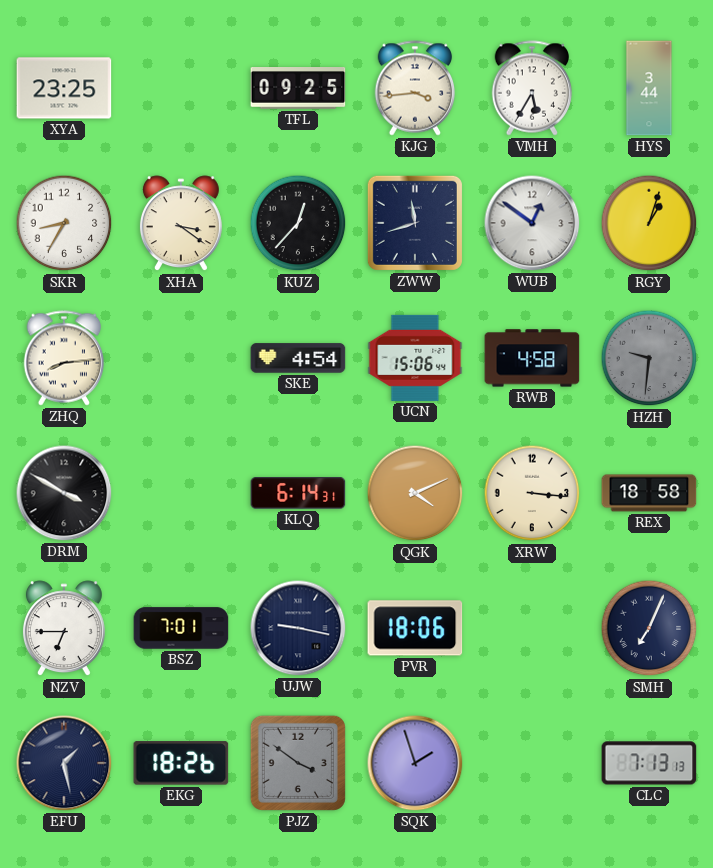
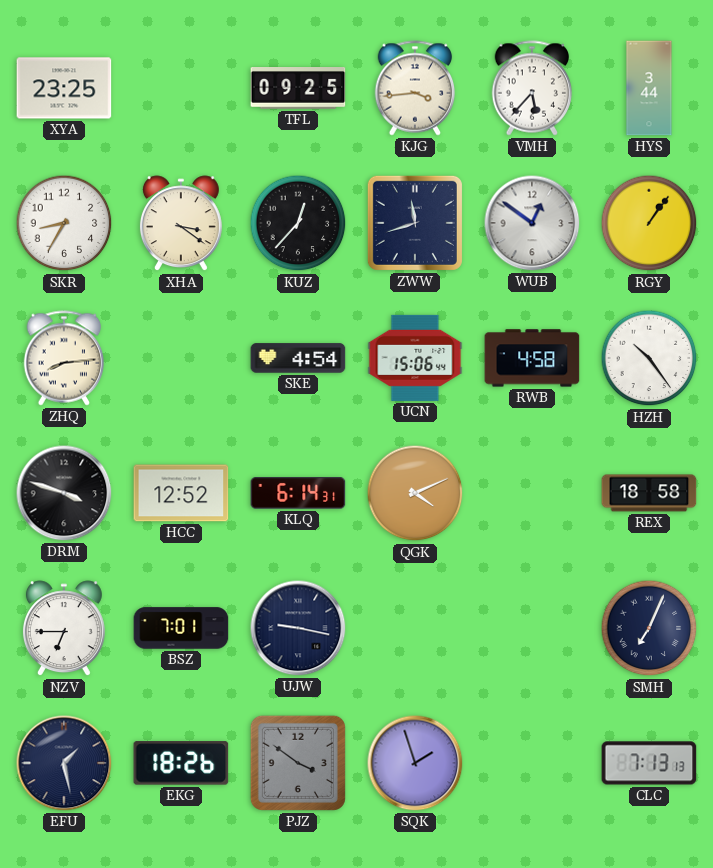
VMH: 5:35 -> 5:37
RGY: 1:03 -> 1:06
HZH: 9:31 -> 10:24
HZH dial: grey -> white
DRM: 3:50 -> 3:48
HCC: none -> 12:52
XRW: 3:16 -> none
PVR: 18:06 -> none
